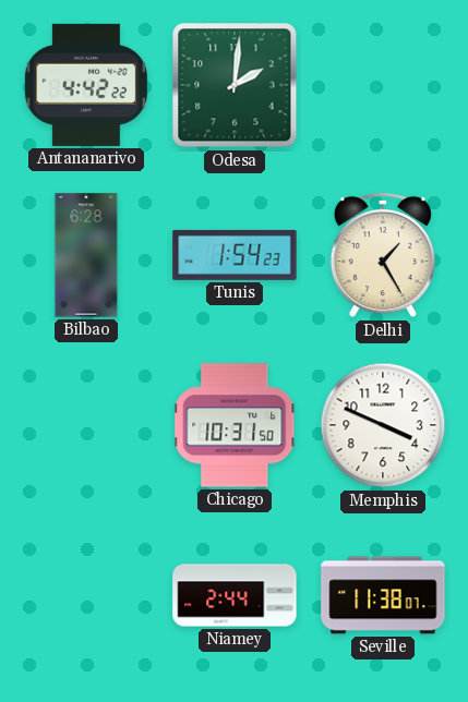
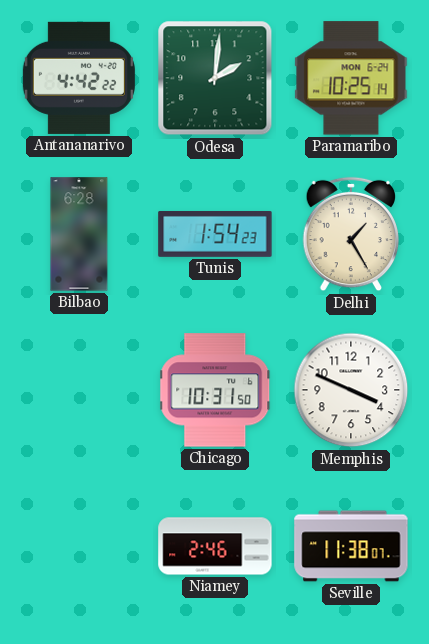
Paramaribo: none -> 10:25
Niamey: 2:44 -> 2:46
